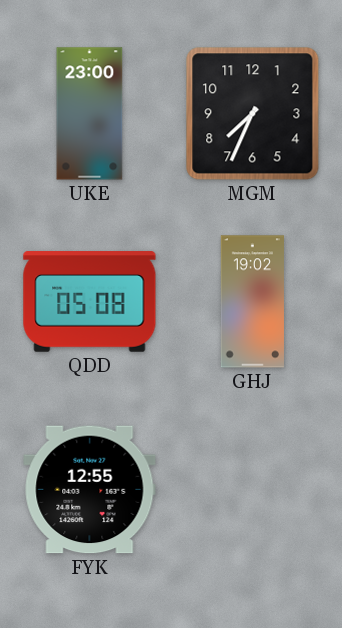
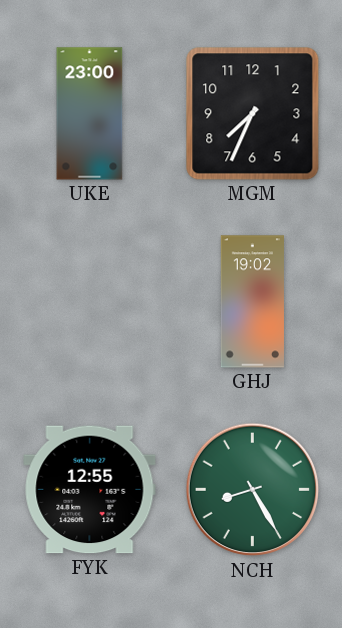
QDD: 05:08 -> none
NCH: none -> 8:25
